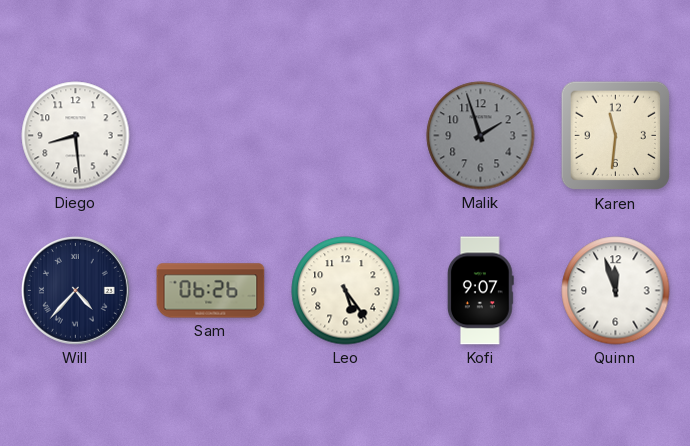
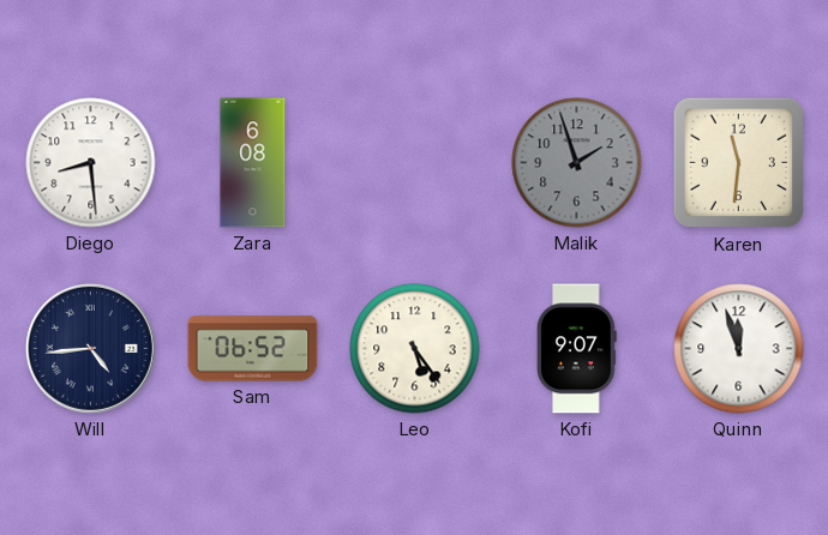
Zara: none -> 6:08
Will: 4:37 -> 4:44
Sam: 06:26 -> 06:52
